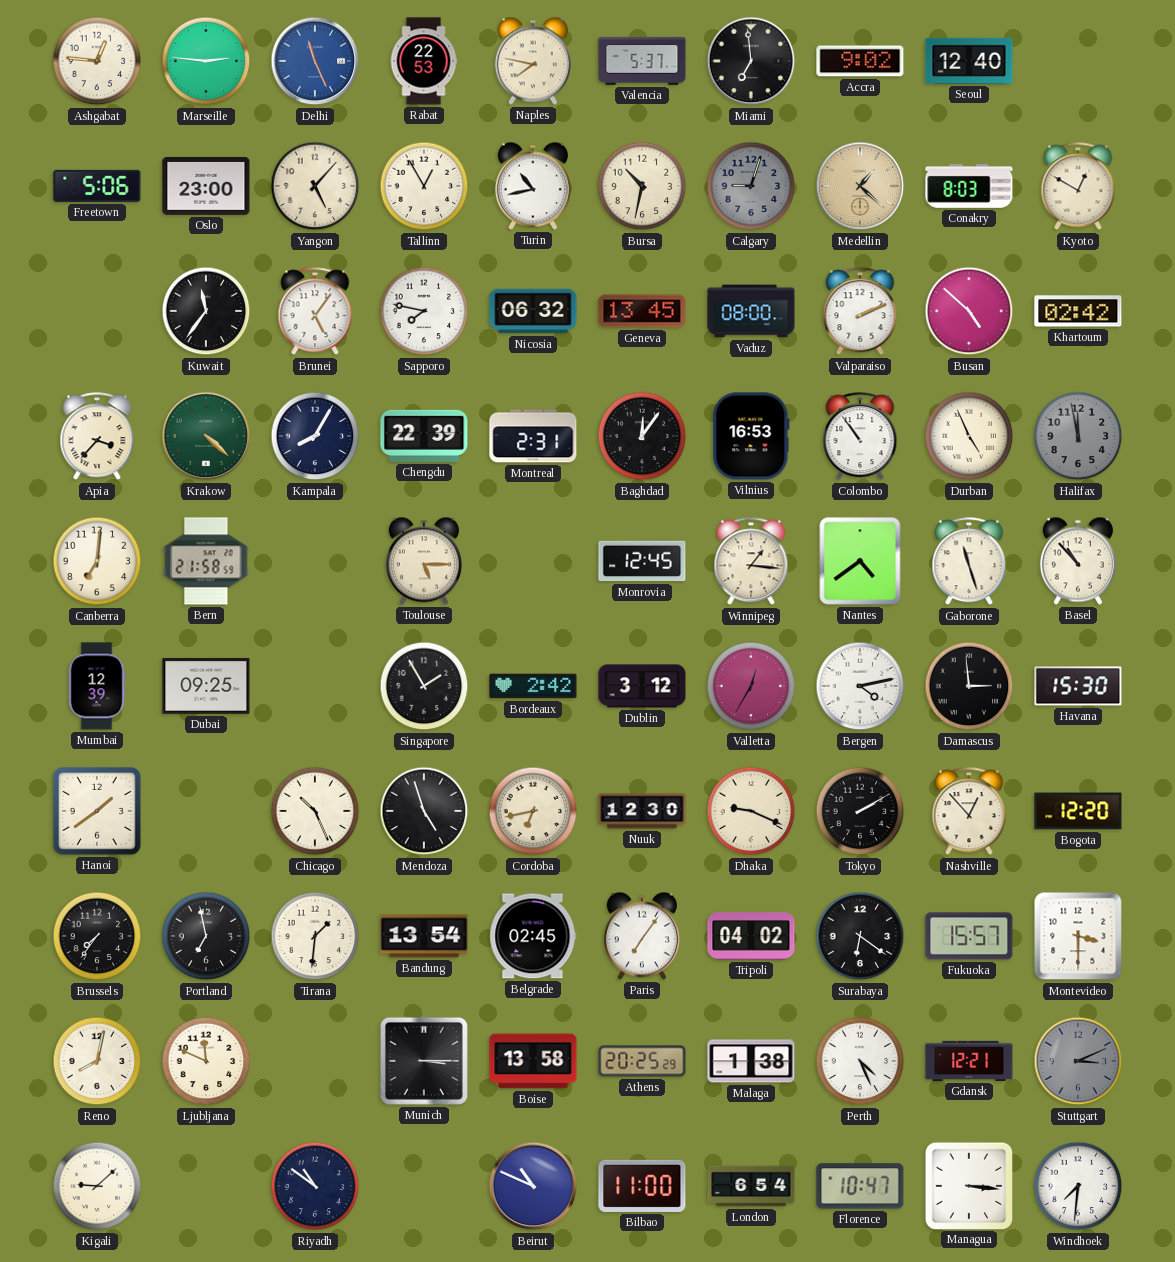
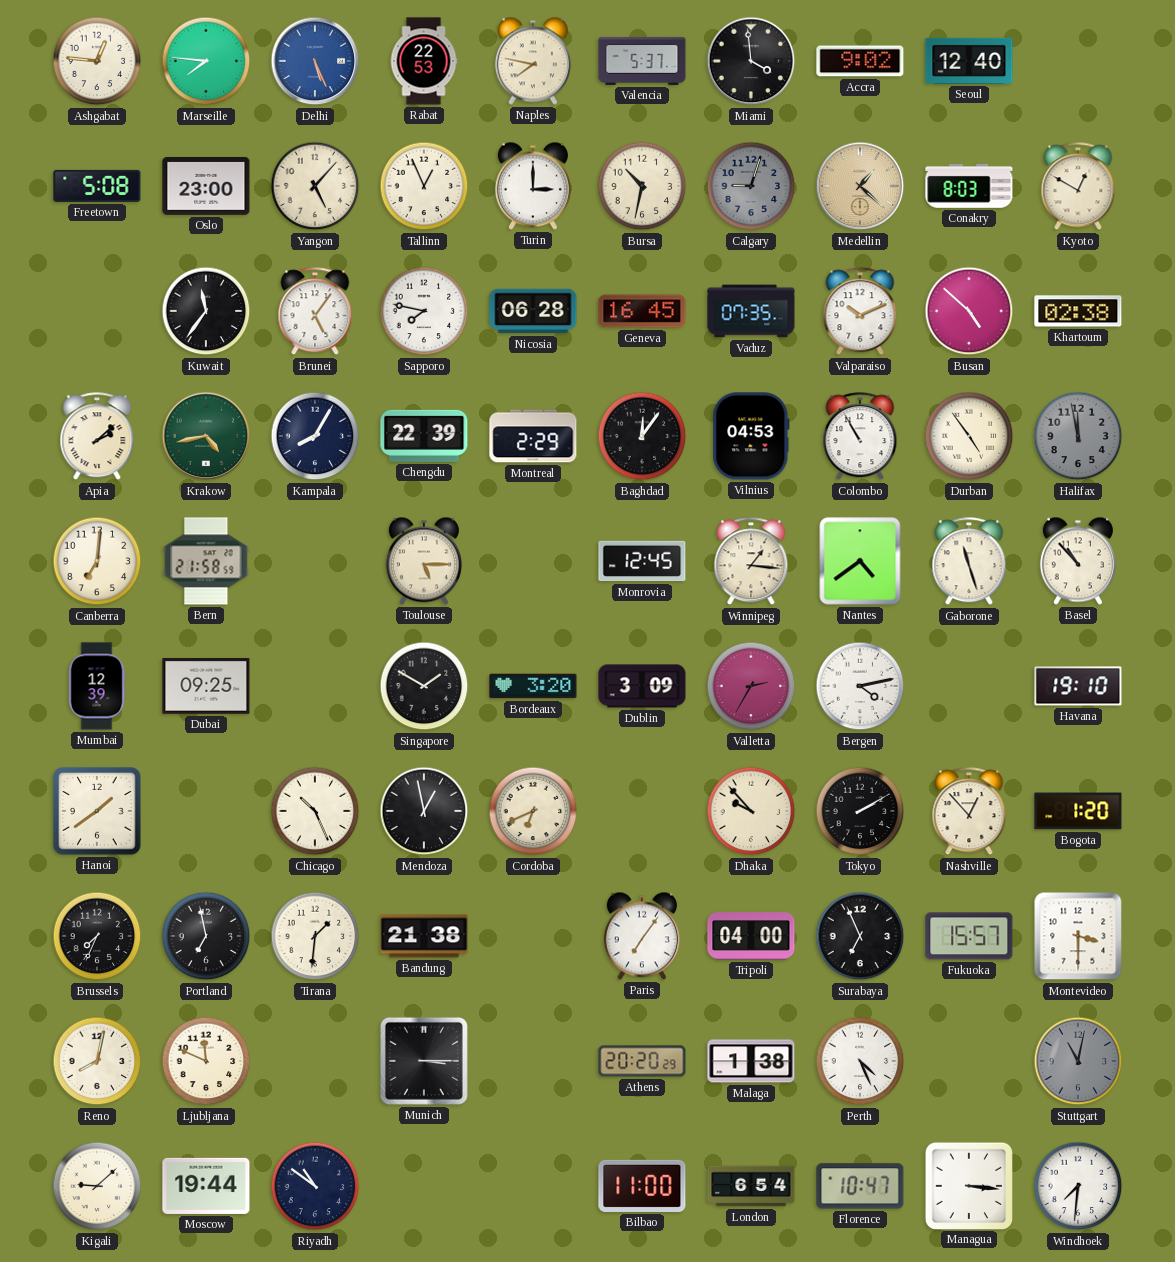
Marseille: 2:46 -> 7:46
Delhi: 11:26 -> 5:26
Miami: 6:59 -> 3:59
Freetown: 5:06 -> 5:08
Tallinn: 12:55 -> 12:56
Turin: 10:43 -> 3:00
Nicosia: 06:32 -> 06:28
Geneva: 13:45 -> 16:45
Vaduz: 08:00 -> 07:35
Valparaiso: 2:11 -> 10:11
Khartoum: 02:42 -> 02:38
Apia: 3:37 -> 2:08
Krakow: 4:22 -> 4:43
Montreal: 2:31 -> 2:29
Vilnius: 16:53 -> 04:53
Colombo: 10:54 -> 10:55
Durban: 4:56 -> 4:54
Singapore: 1:55 -> 1:50
Bordeaux: 2:42 -> 3:20
Dublin: 3:12 -> 3:09
Valletta: 12:35 -> 2:35
Damascus: 2:59 -> none
Havana: 15:30 -> 19:10
Mendoza: 4:57 -> 12:58
Cordoba: 6:43 -> 6:41
Nuuk: 12:30 -> none
Dhaka: 9:19 -> 9:53
Bogota: 12:20 -> 1:20
Brussels: 7:36 -> 7:34
Bandung: 13:54 -> 21:38
Belgrade: 02:45 -> none
Tripoli: 04:02 -> 04:00
Surabaya: 6:21 -> 6:56
Boise: 13:58 -> none
Athens: 20:25 -> 20:20
Gdansk: 12:21 -> none
Stuttgart: 3:11 -> 11:02
Moscow: none -> 19:44
Beirut: 10:49 -> none
